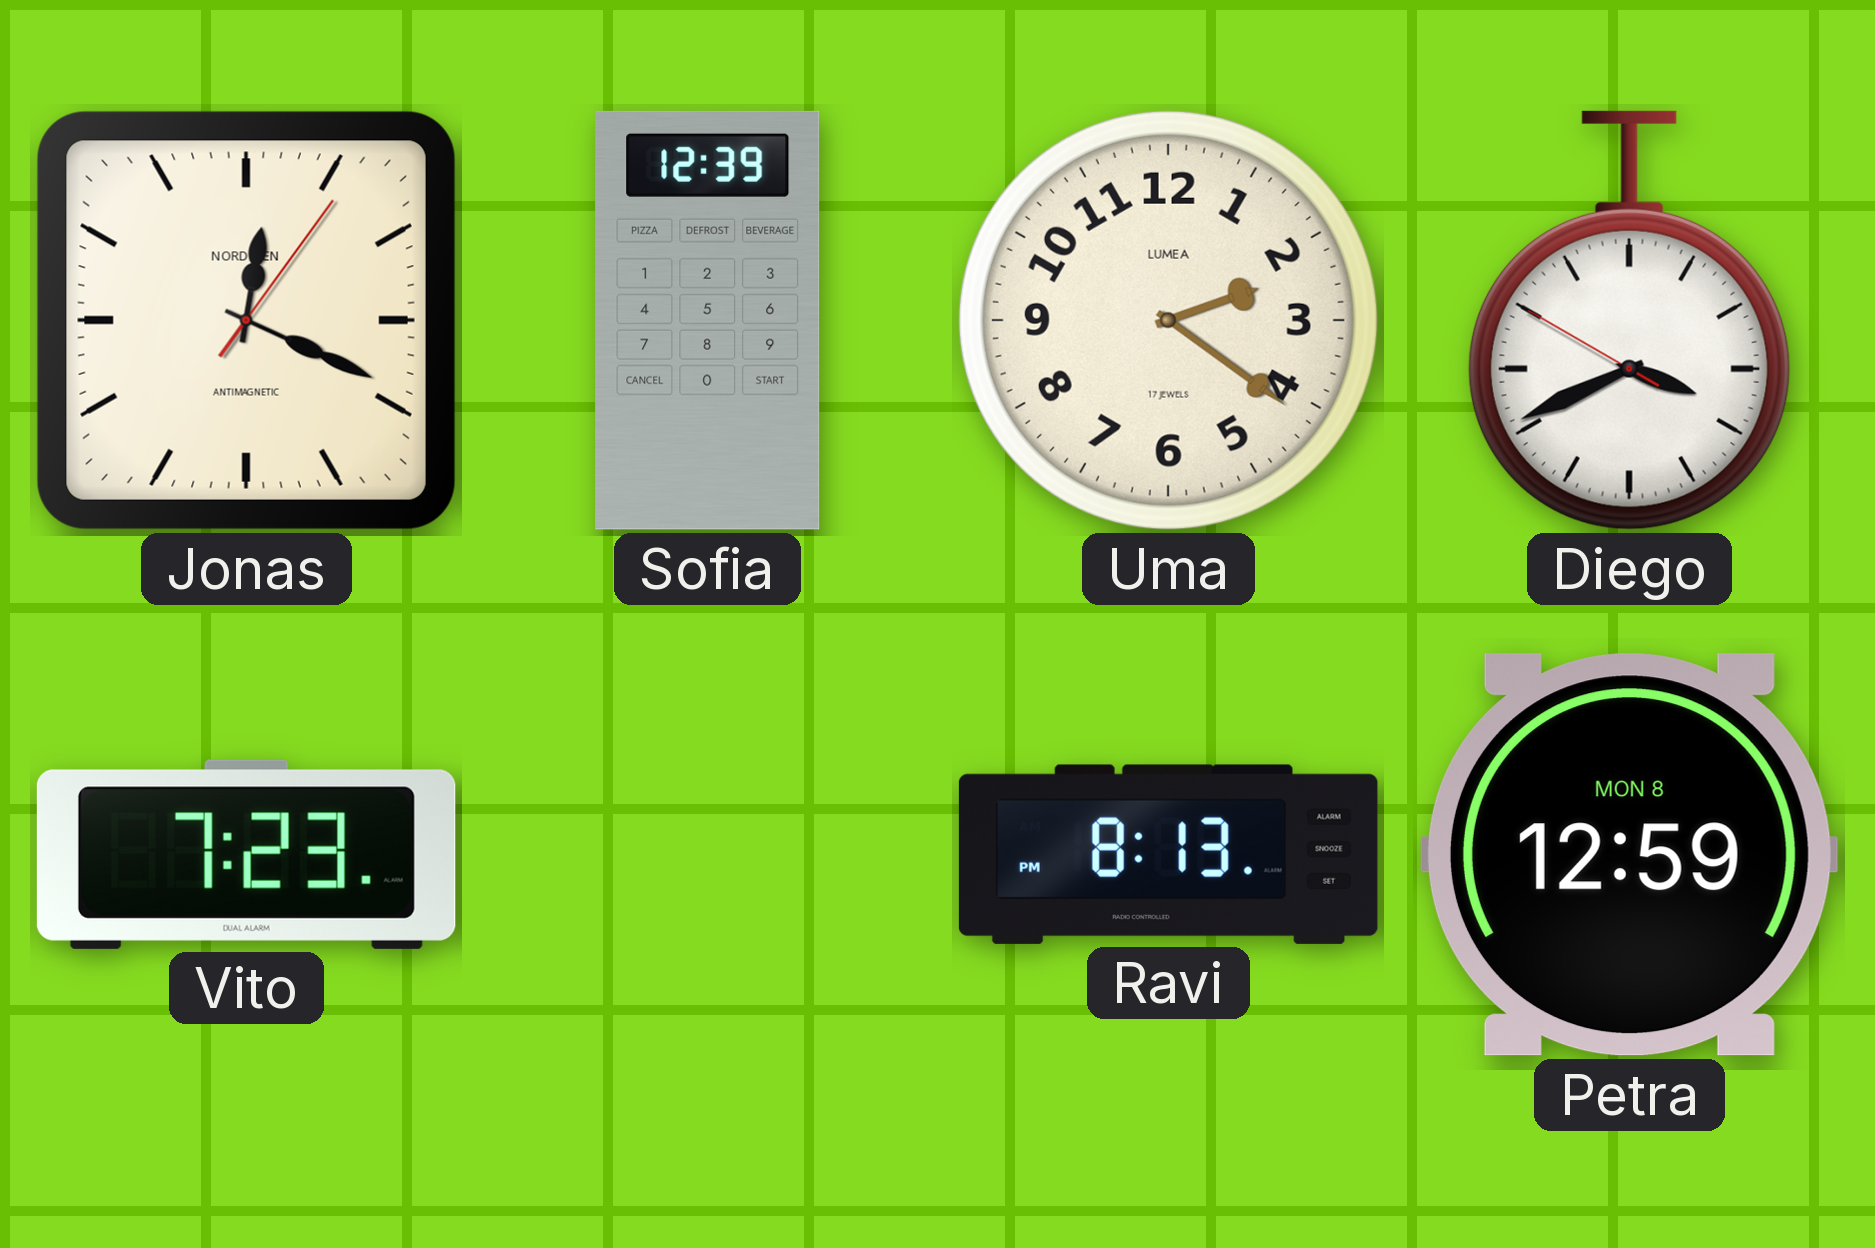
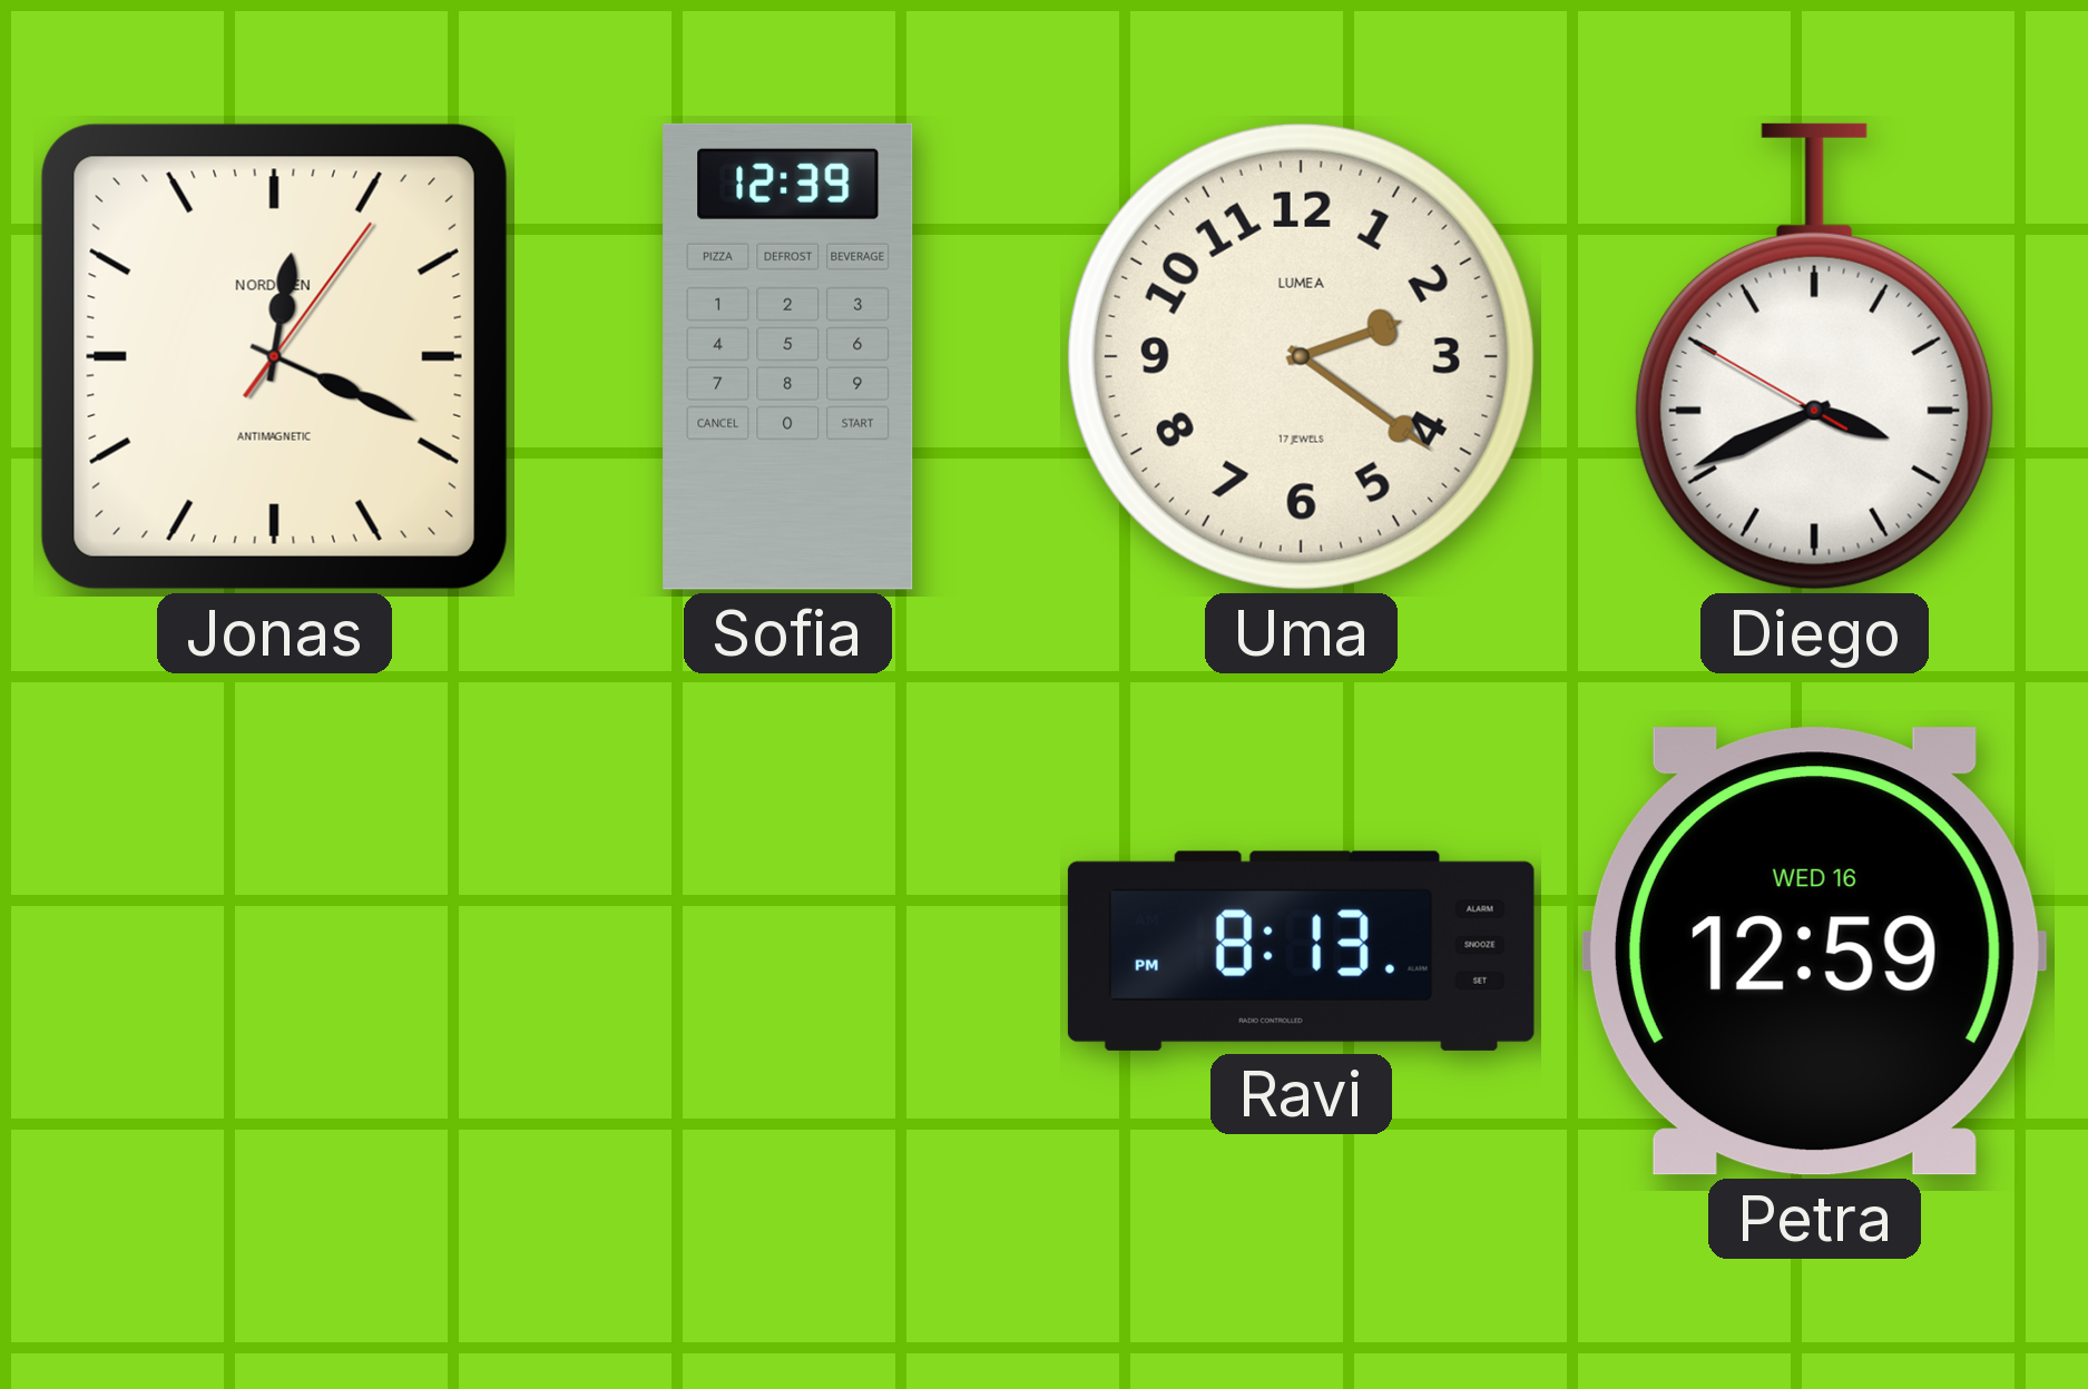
Vito: 7:23 -> none
Petra date: MON 8 -> WED 16
